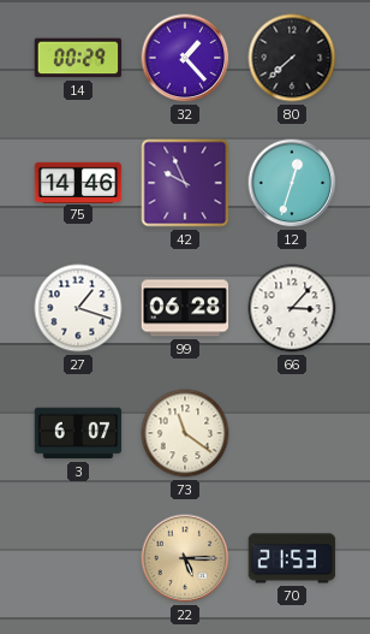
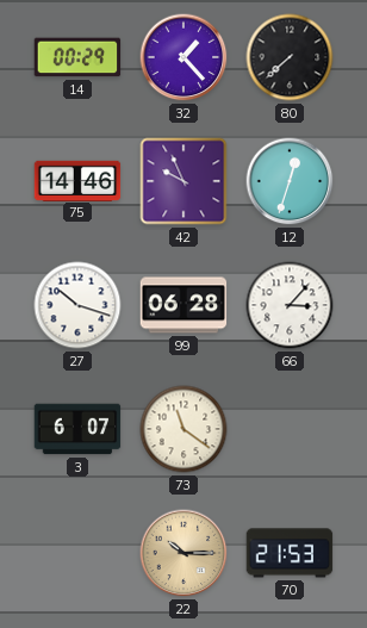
27: 1:18 -> 10:18
22: 5:15 -> 10:15
